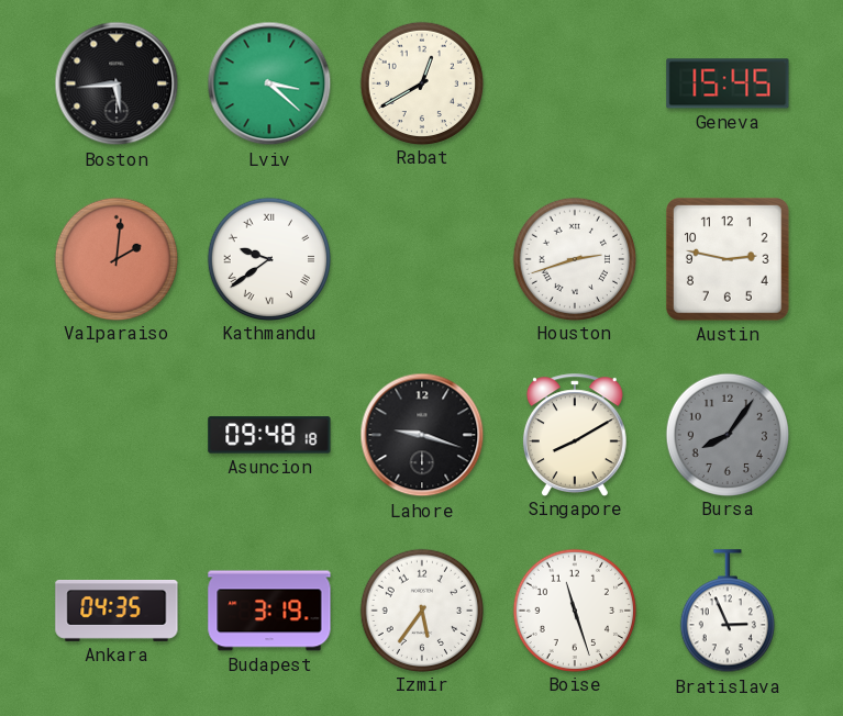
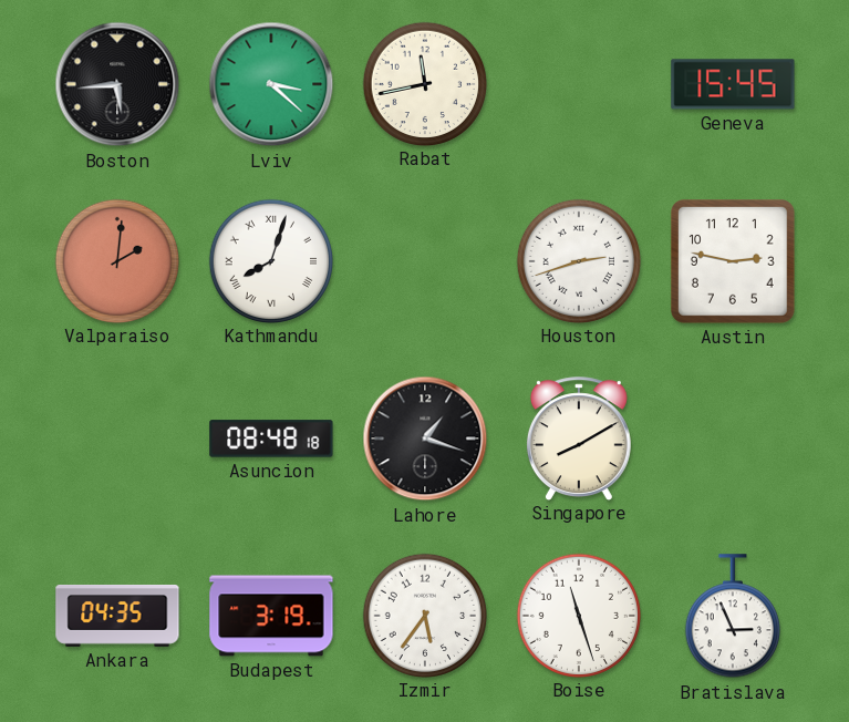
Rabat: 12:40 -> 11:43
Kathmandu: 9:39 -> 8:03
Asuncion: 09:48 -> 08:48
Lahore: 9:18 -> 1:18
Bursa: 8:06 -> none
